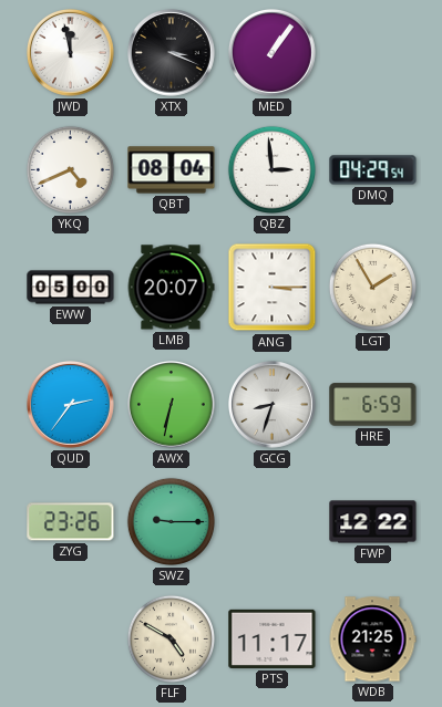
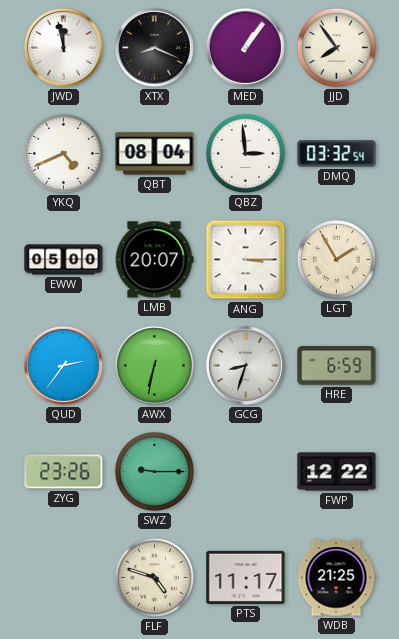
XTX: 3:19 -> 8:19
JJD: none -> 7:54
DMQ: 04:29 -> 03:32
FLF: 4:50 -> 4:48
